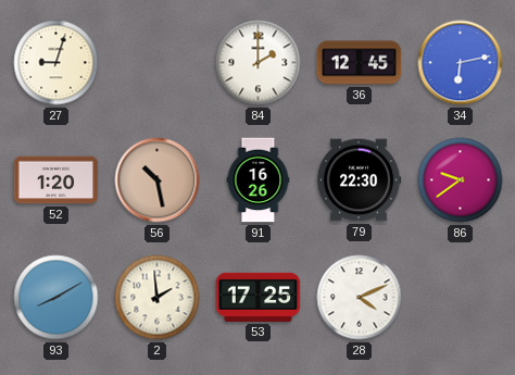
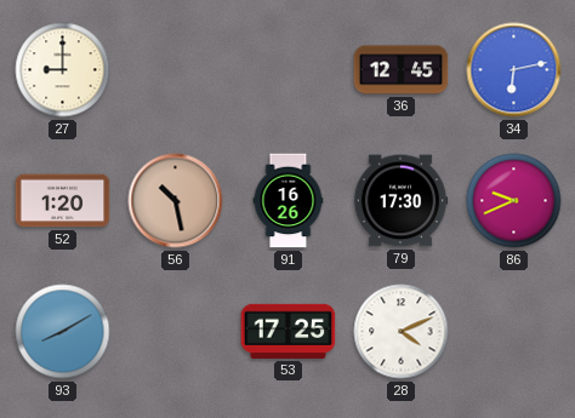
27: 9:03 -> 9:00
84: 2:00 -> none
79: 22:30 -> 17:30
86: 9:39 -> 9:41
2: 1:59 -> none
